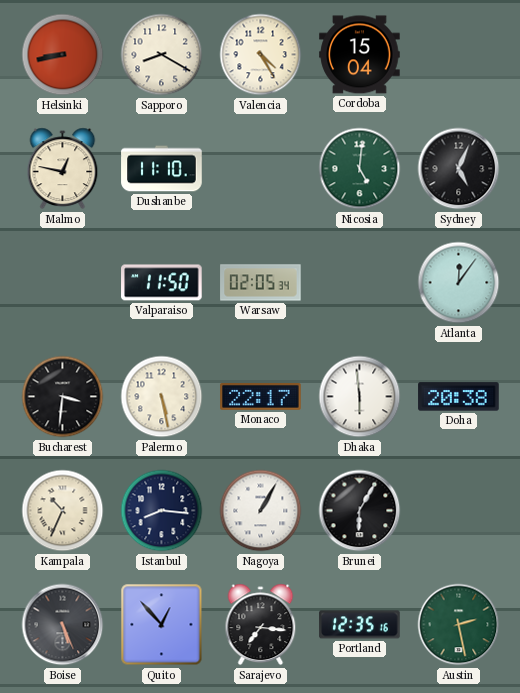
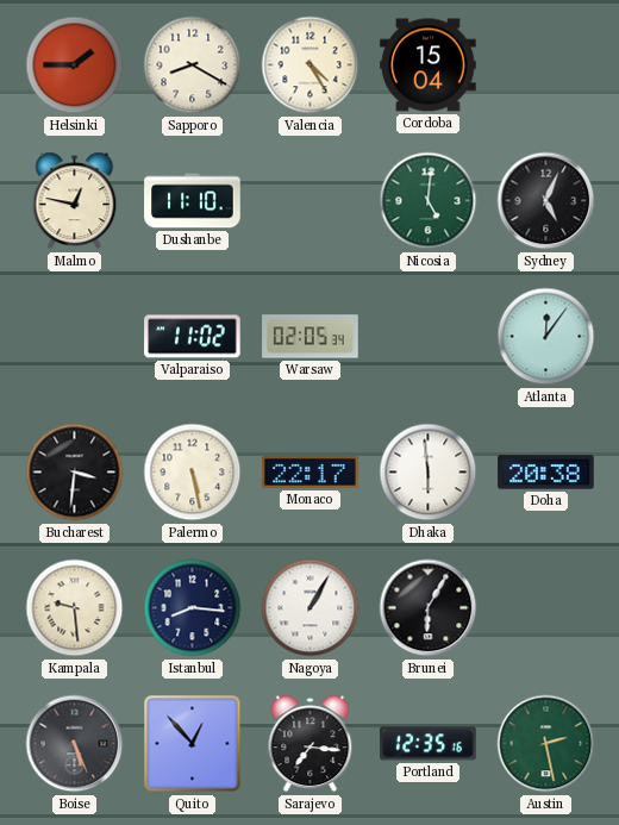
Helsinki: 8:43 -> 1:45
Valparaiso: 11:50 -> 11:02
Kampala: 10:34 -> 9:29
